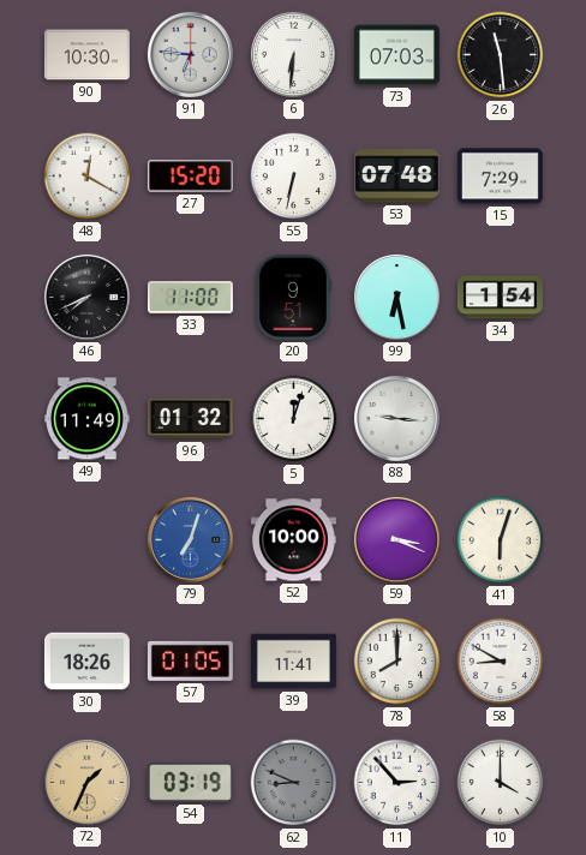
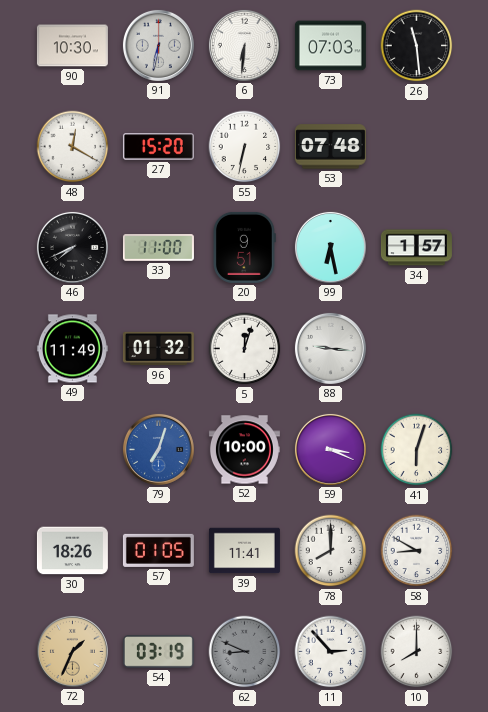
91: 6:46 -> 6:32
15: 7:29 -> none
34: 1:54 -> 1:57
10: 4:00 -> 8:00
